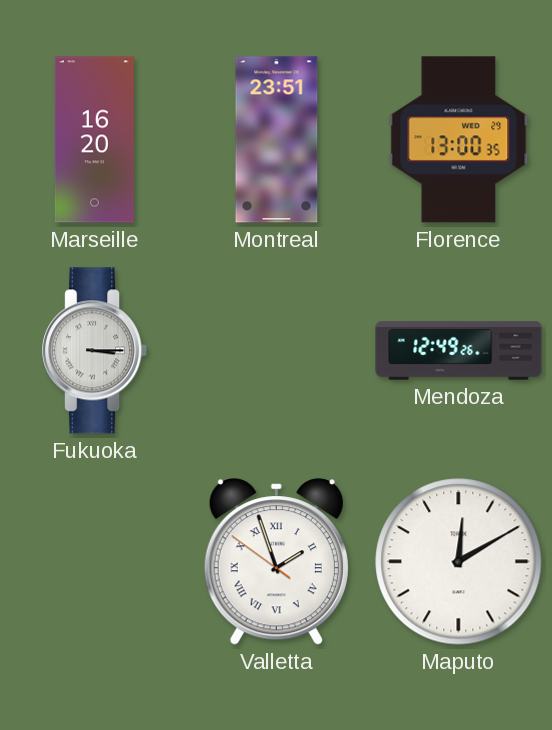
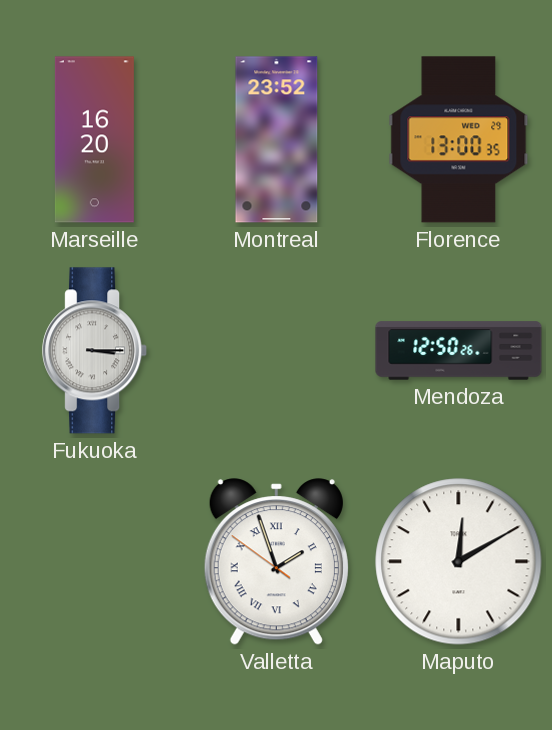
Montreal: 23:51 -> 23:52
Mendoza: 12:49 -> 12:50
